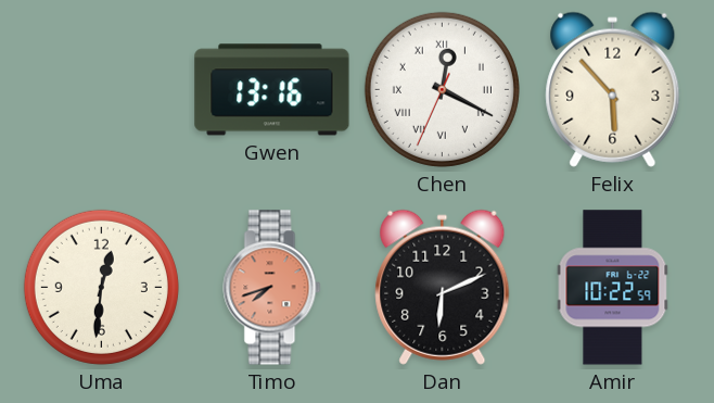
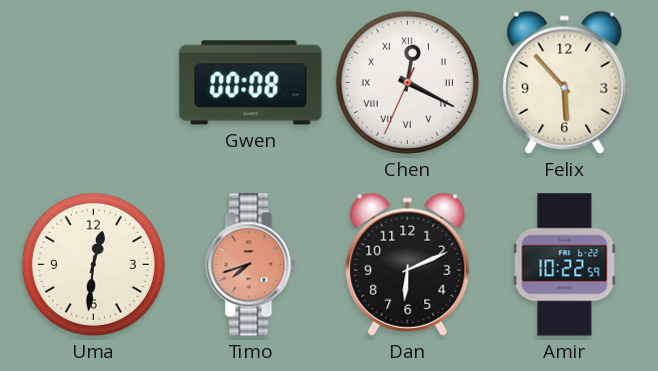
Gwen: 13:16 -> 00:08
